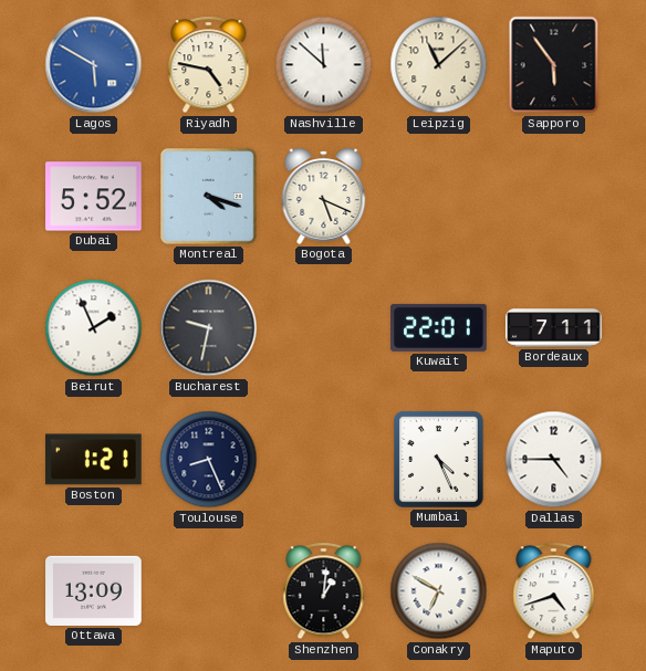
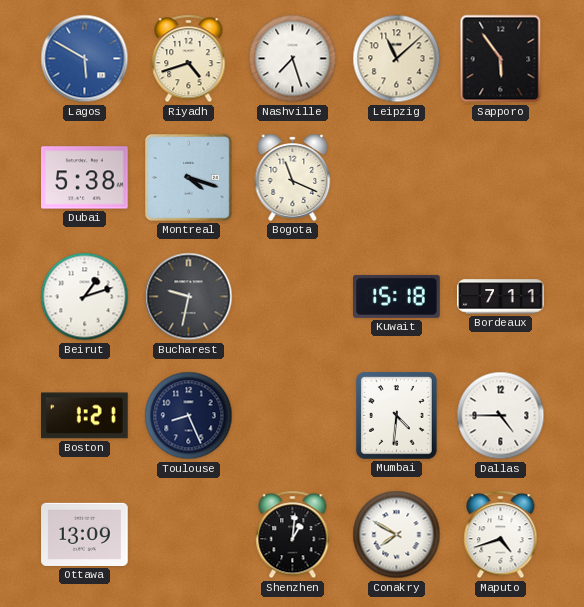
Riyadh: 4:47 -> 4:42
Nashville: 11:52 -> 7:27
Dubai: 5:52 -> 5:38
Bogota: 5:19 -> 11:19
Beirut: 1:56 -> 1:12
Kuwait: 22:01 -> 15:18
Mumbai: 4:26 -> 4:31
Conakry: 6:50 -> 7:50
